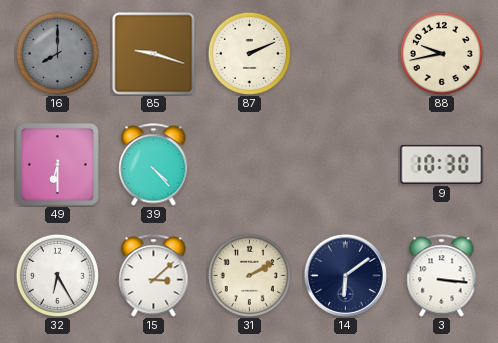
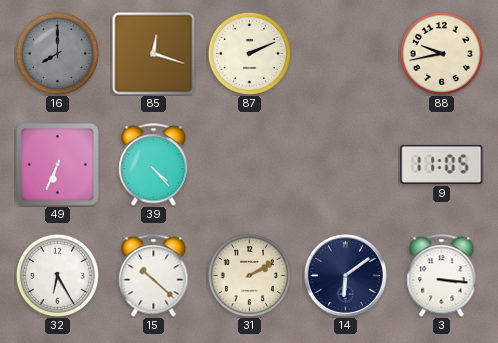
85: 9:18 -> 12:18
49: 6:30 -> 6:34
9: 10:30 -> 11:05
15: 3:08 -> 10:22
